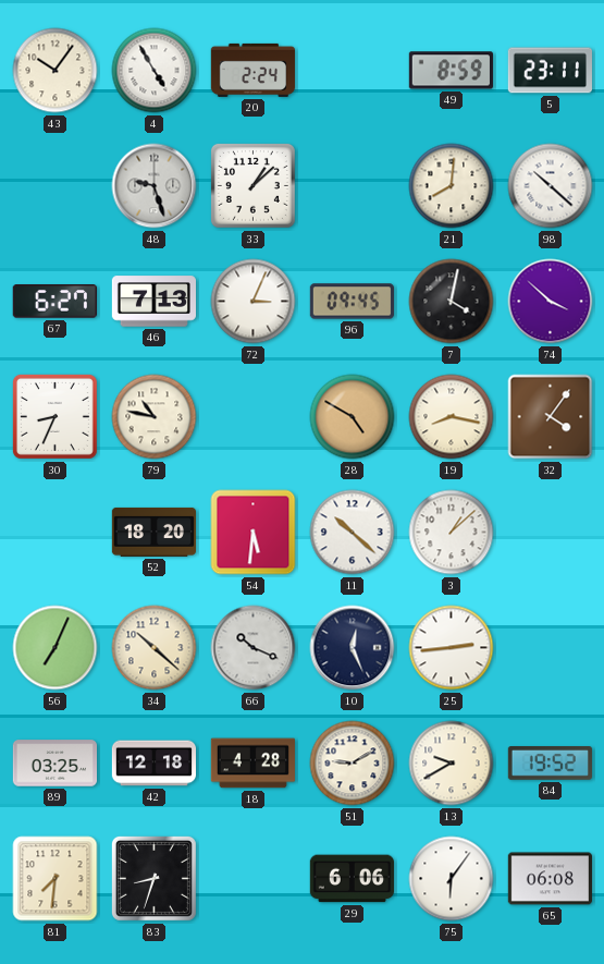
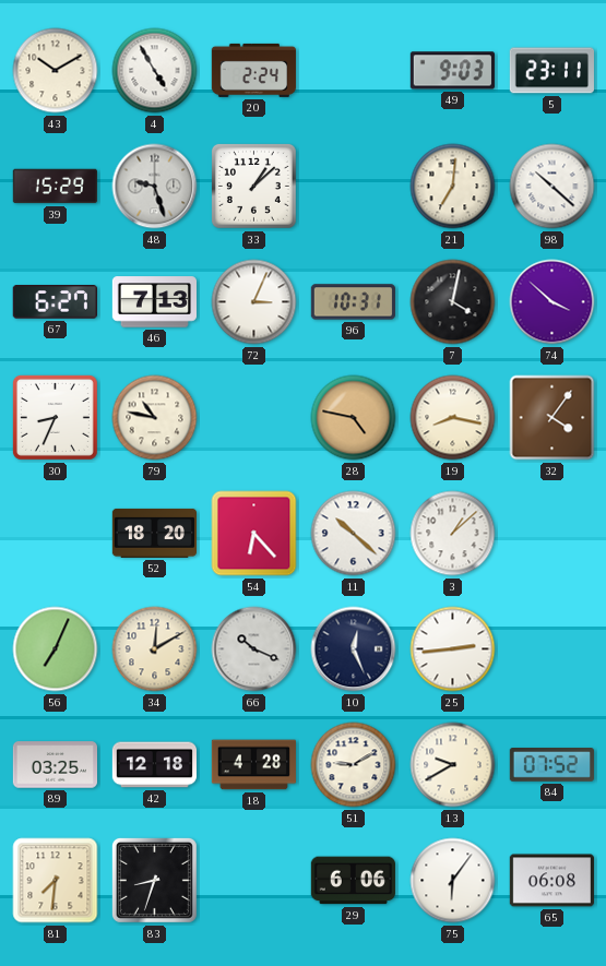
43: 10:06 -> 10:10
49: 8:59 -> 9:03
39: none -> 15:29
21: 8:01 -> 7:01
96: 09:45 -> 10:31
28: 4:50 -> 4:47
54: 5:31 -> 6:23
34: 10:22 -> 12:10
84: 19:52 -> 07:52
